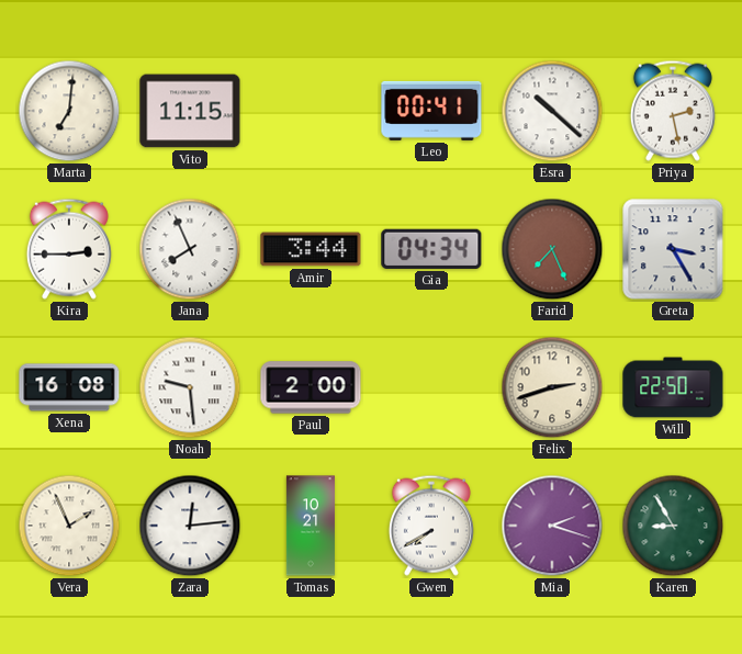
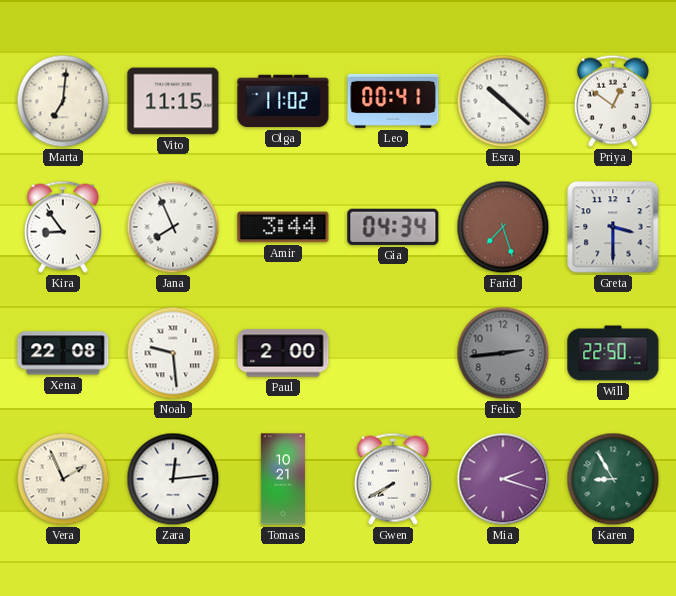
Olga: none -> 11:02
Priya: 2:28 -> 12:51
Kira: 2:45 -> 8:54
Farid: 7:26 -> 7:27
Greta: 3:25 -> 3:30
Xena: 16:08 -> 22:08
Felix: 2:42 -> 2:44
Felix dial: cream -> grey
